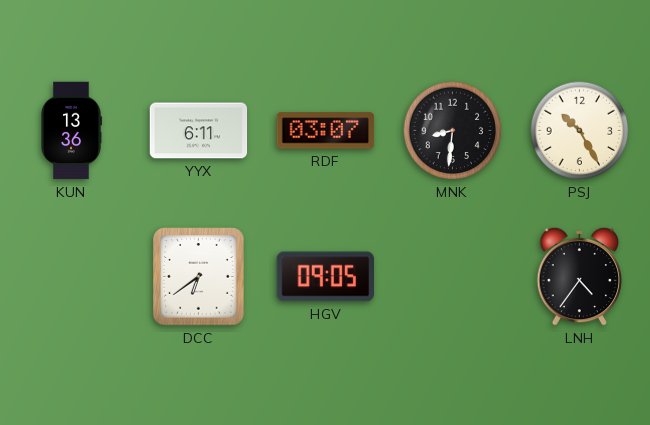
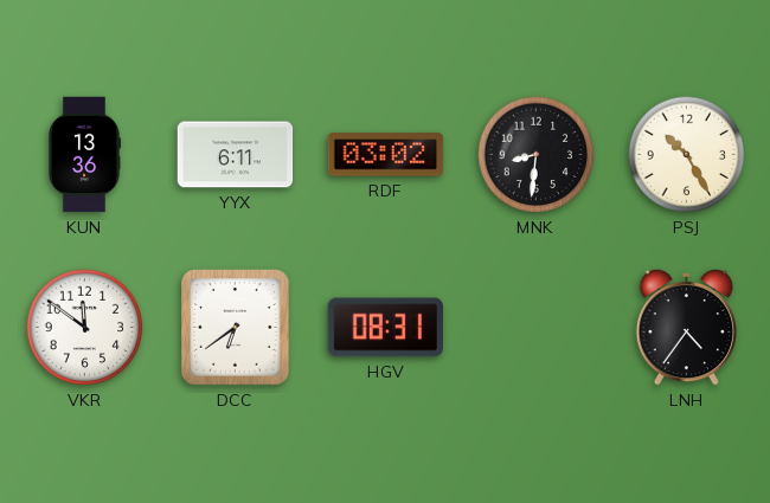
RDF: 03:07 -> 03:02
VKR: none -> 11:51
HGV: 09:05 -> 08:31
